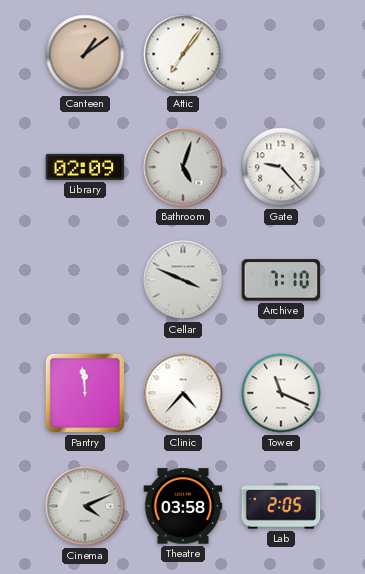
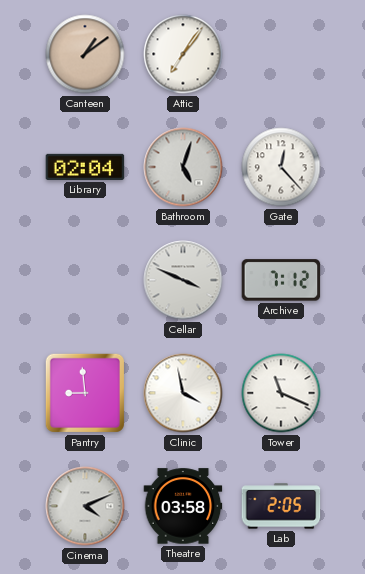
Library: 02:09 -> 02:04
Gate: 9:23 -> 12:23
Archive: 7:10 -> 7:12
Pantry: 11:59 -> 8:59
Clinic: 4:37 -> 3:58
